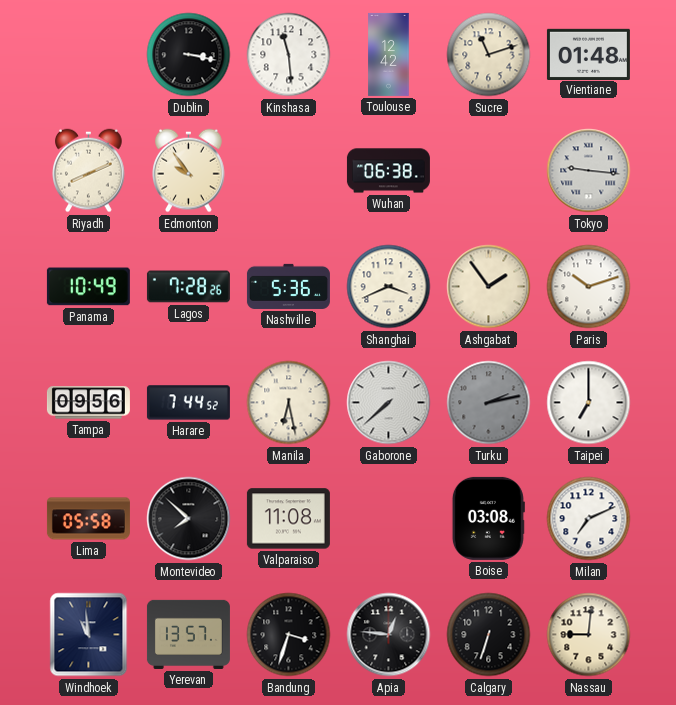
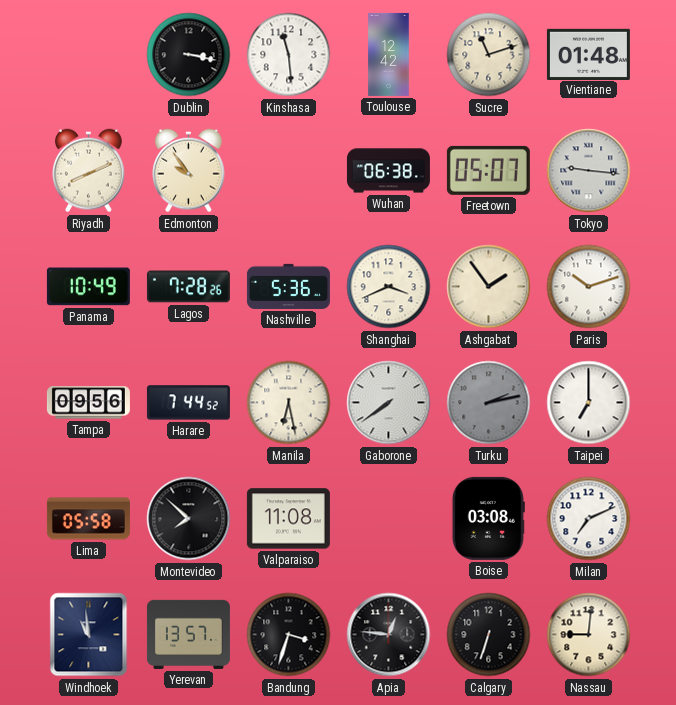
Freetown: none -> 05:07
Gaborone: 7:38 -> 7:39
